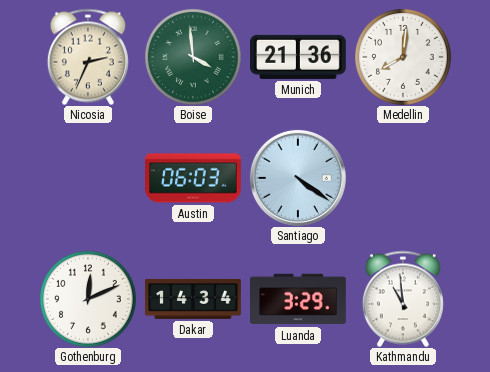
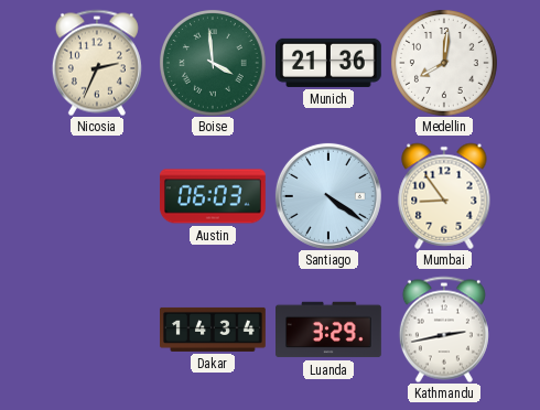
Mumbai: none -> 8:54
Gothenburg: 12:11 -> none
Kathmandu: 10:59 -> 2:43
